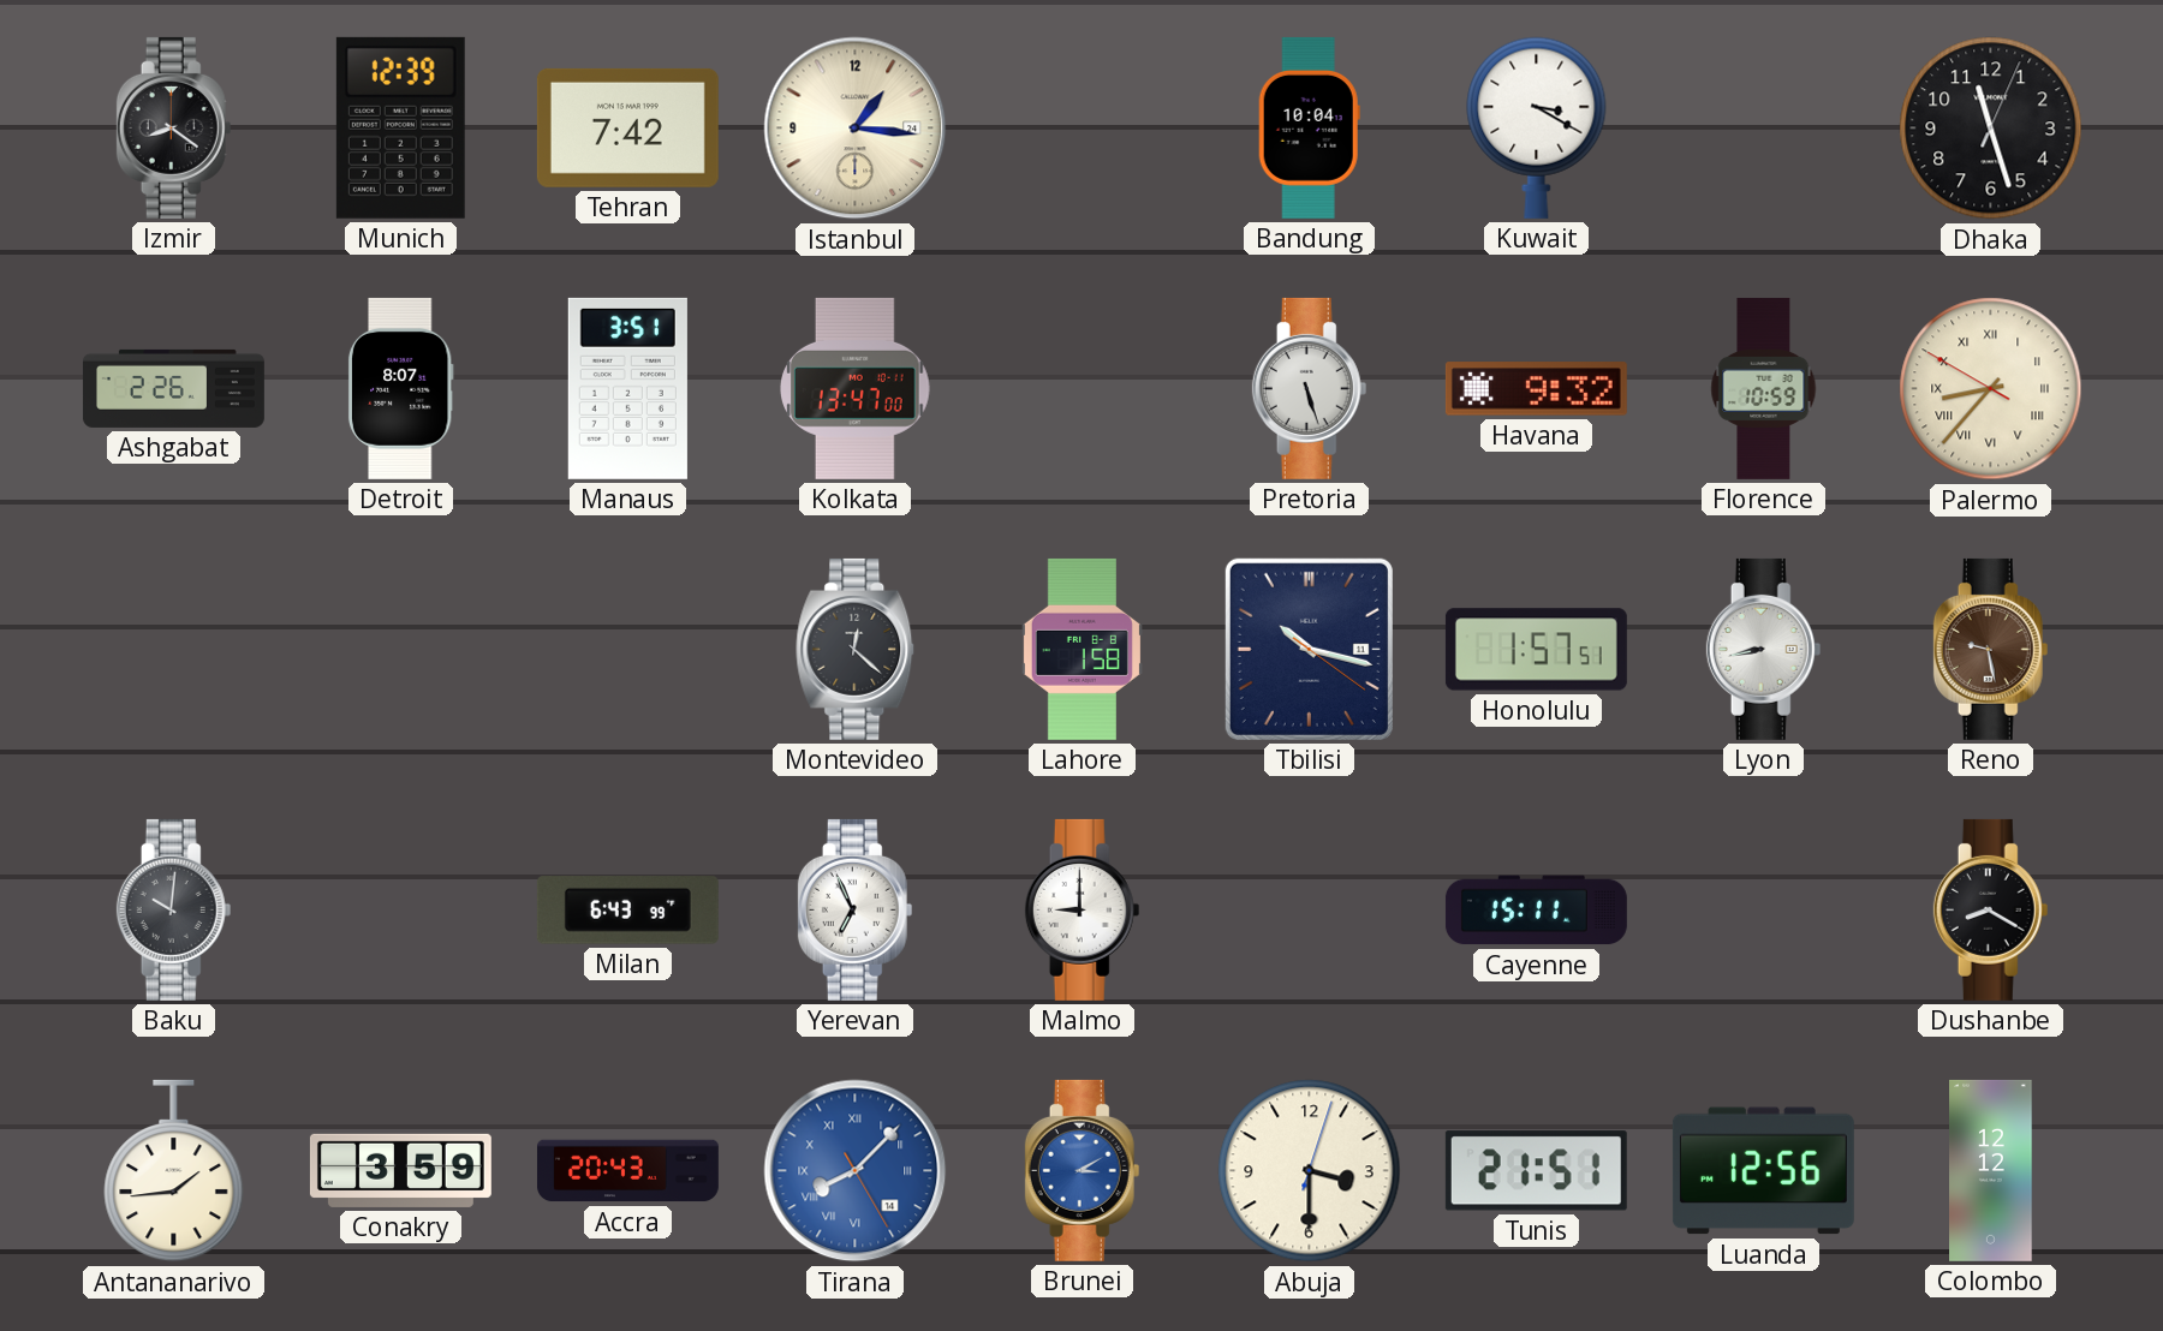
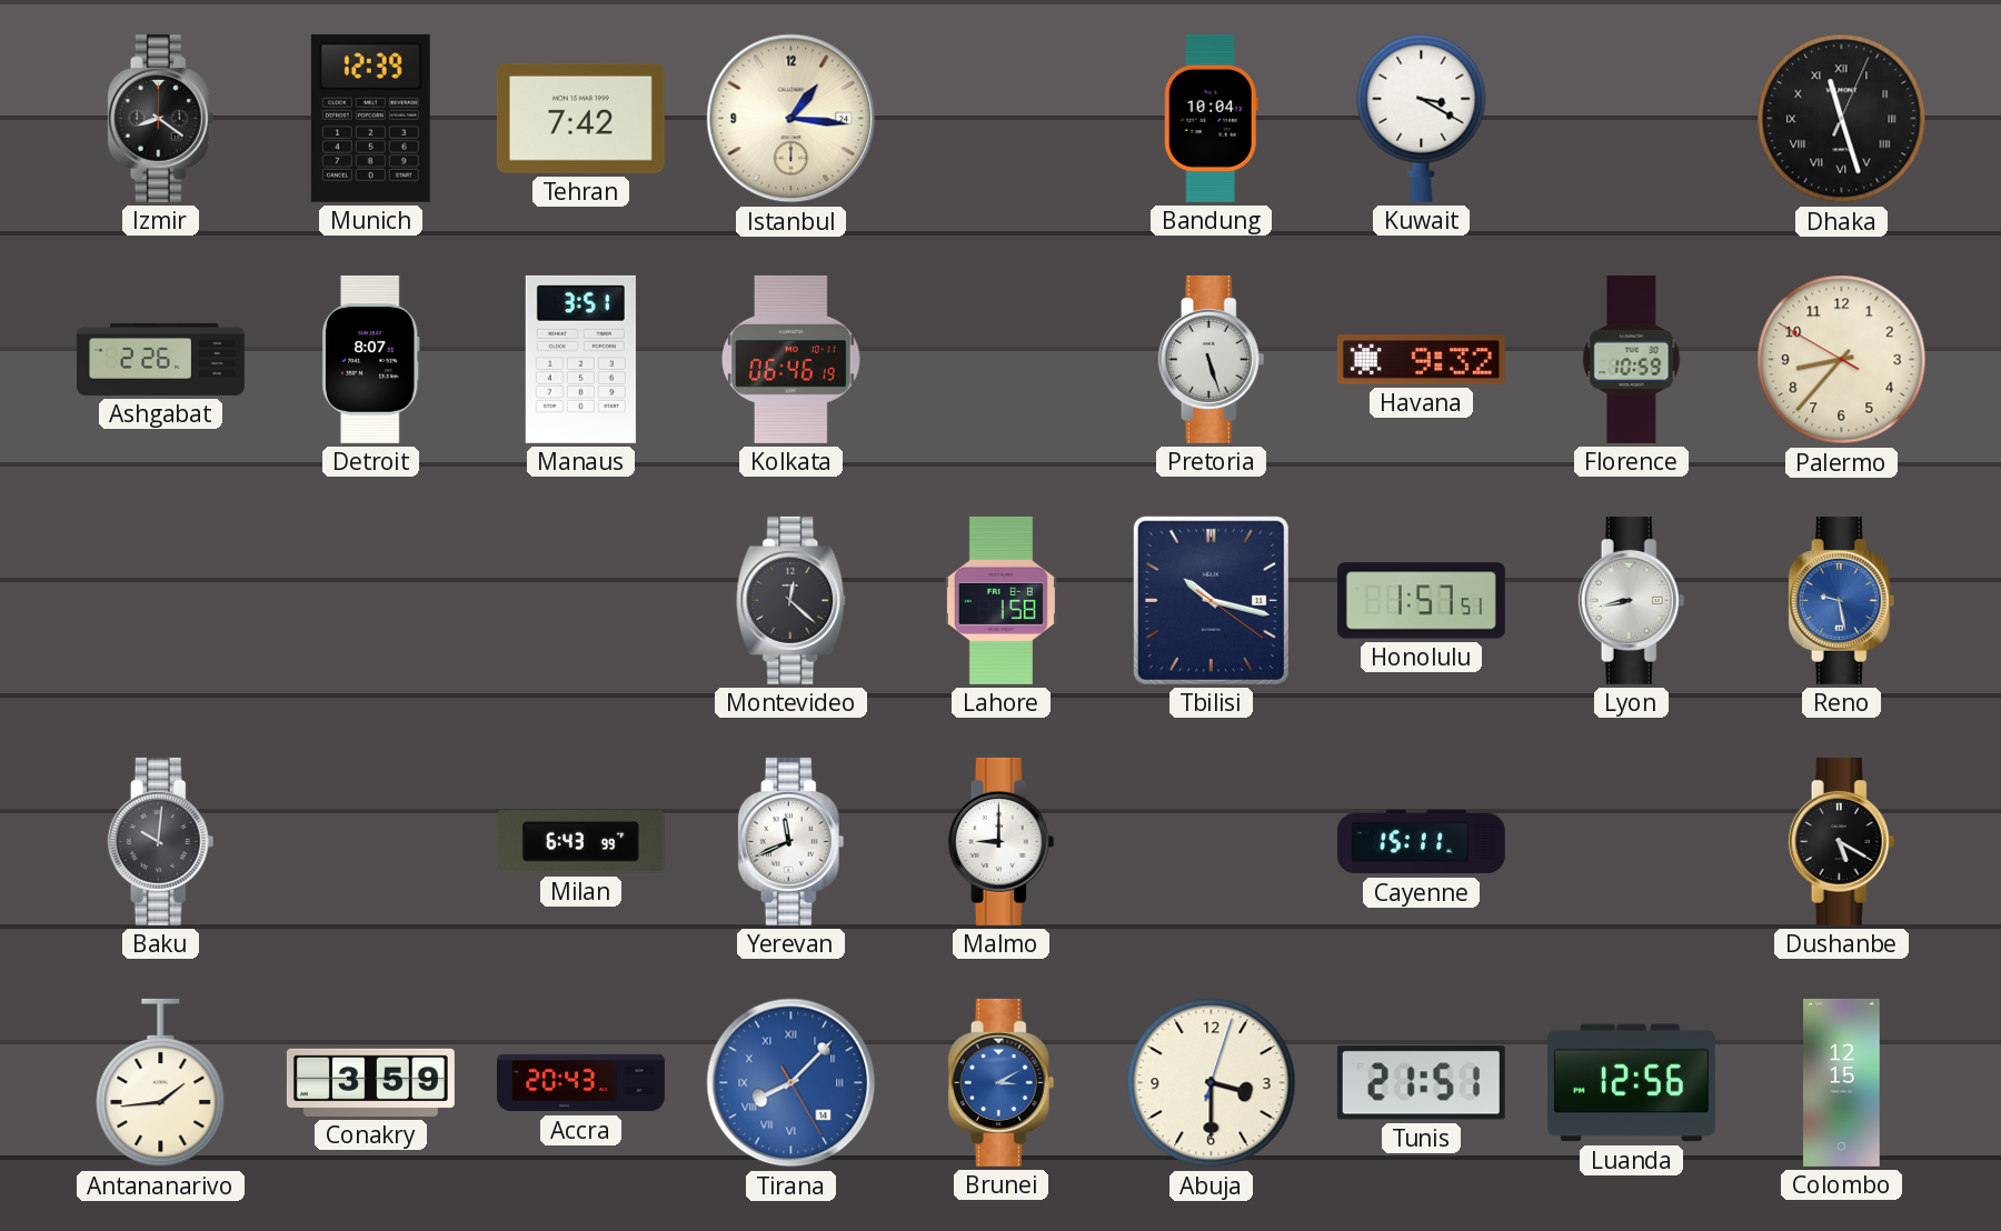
Dhaka numerals: Arabic -> Roman
Kolkata: 13:47 -> 06:46
Palermo numerals: Roman -> Arabic
Reno dial: brown -> blue
Yerevan: 6:56 -> 11:41
Dushanbe: 8:20 -> 5:20
Colombo: 12:12 -> 12:15
